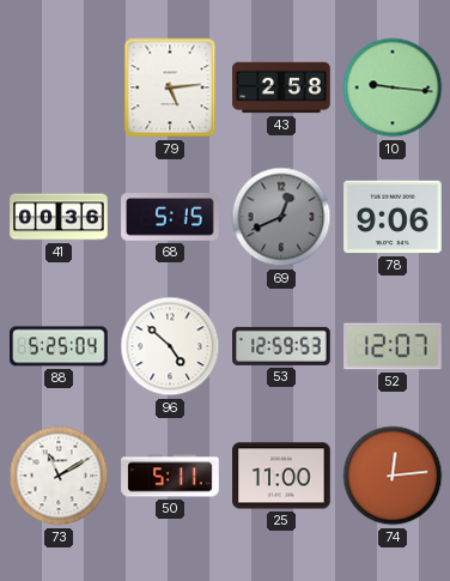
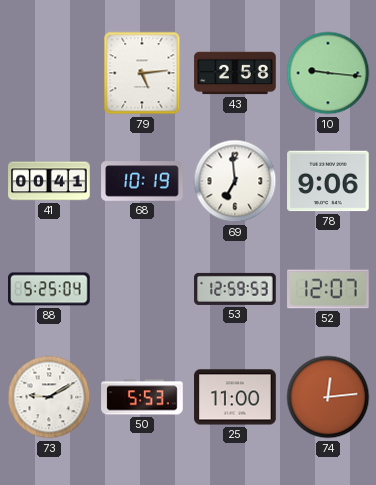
41: 00:36 -> 00:41
68: 5:15 -> 10:19
69: 12:41 -> 6:59
69 dial: grey -> white
96: 4:52 -> none
73: 11:10 -> 9:10
50: 5:11 -> 5:53
